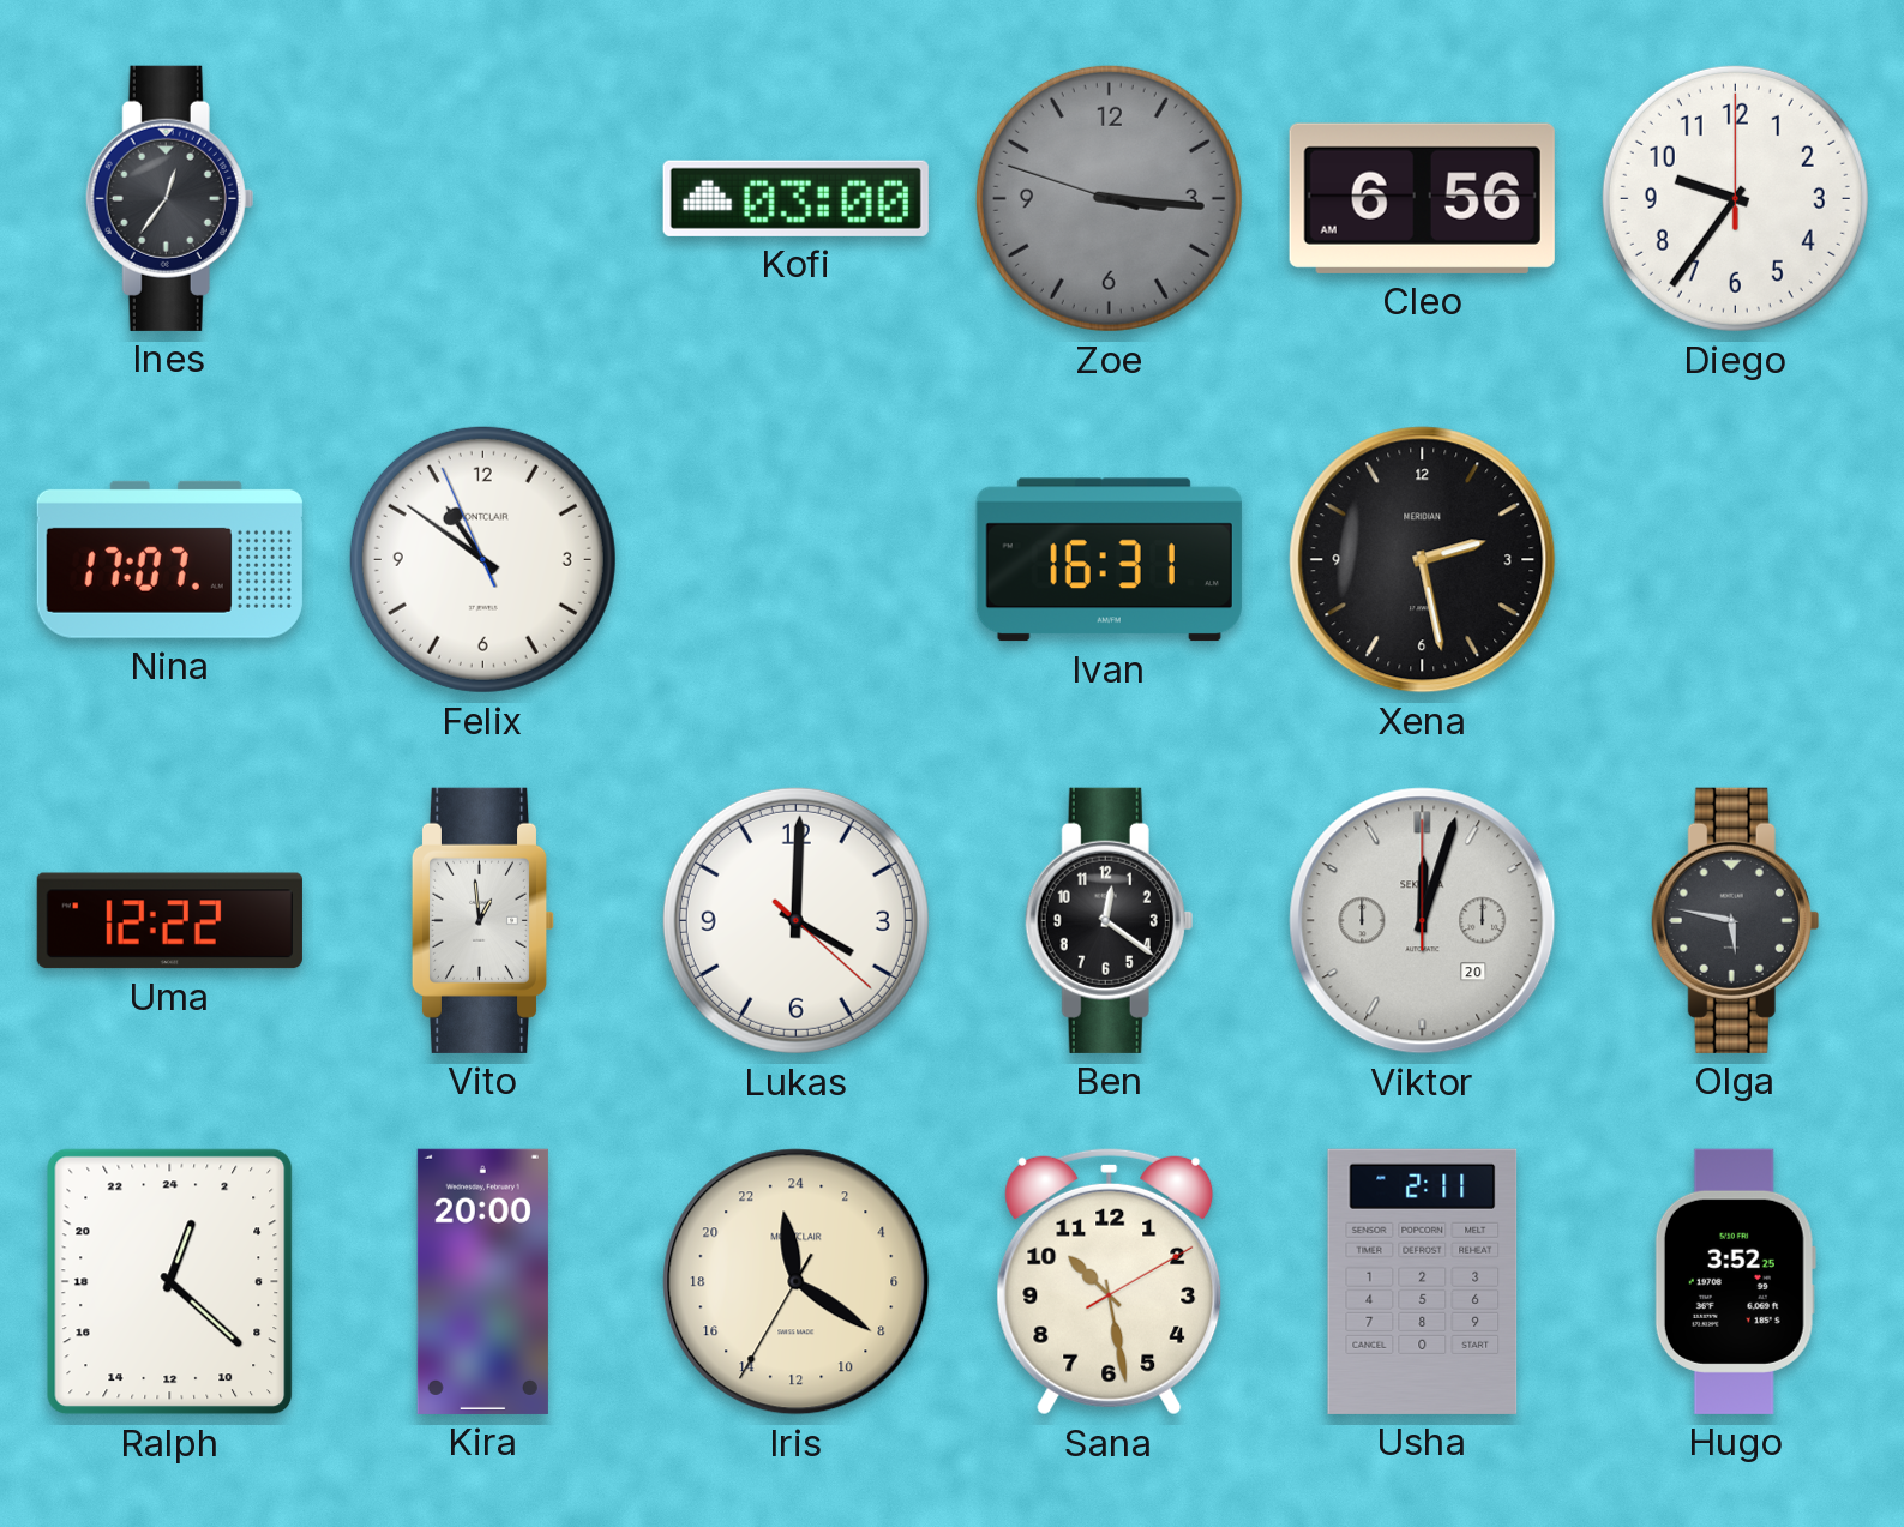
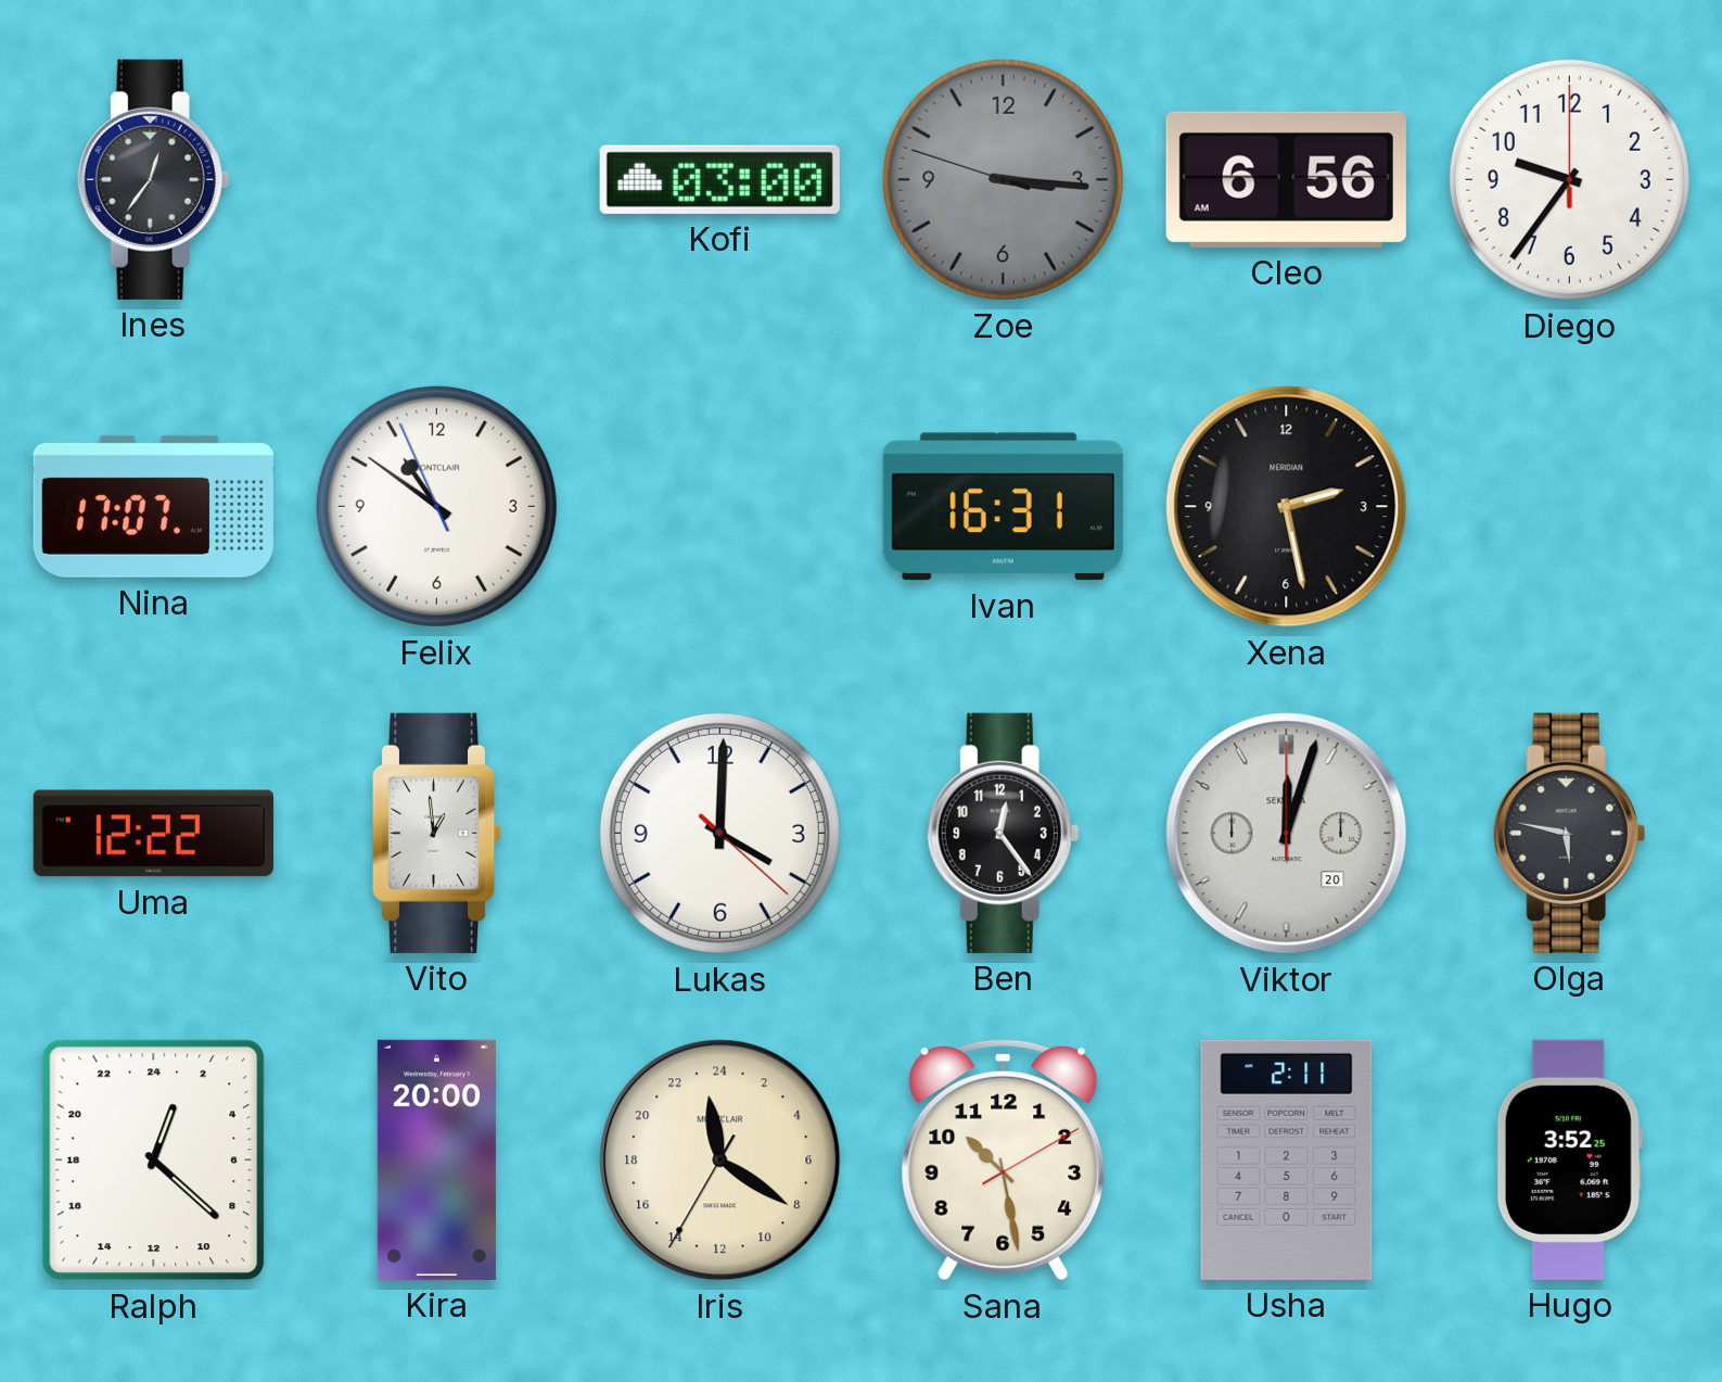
Ben: 12:21 -> 12:24
